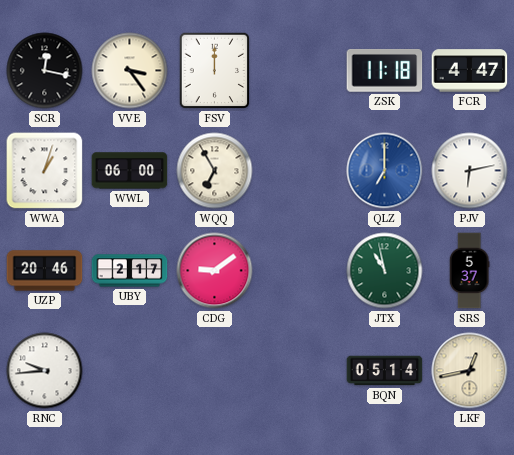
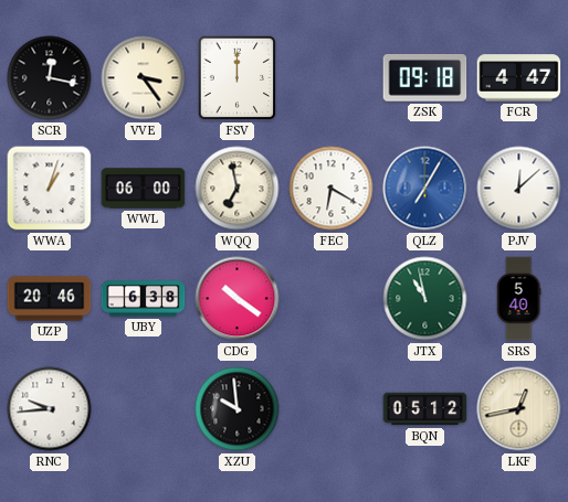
ZSK: 11:18 -> 09:18
WQQ: 6:55 -> 6:58
FEC: none -> 6:20
QLZ: 7:00 -> 7:05
PJV: 6:13 -> 12:08
UBY: 2:17 -> 6:38
CDG: 9:09 -> 10:21
SRS: 5:37 -> 5:40
XZU: none -> 9:59
BQN: 05:14 -> 05:12
